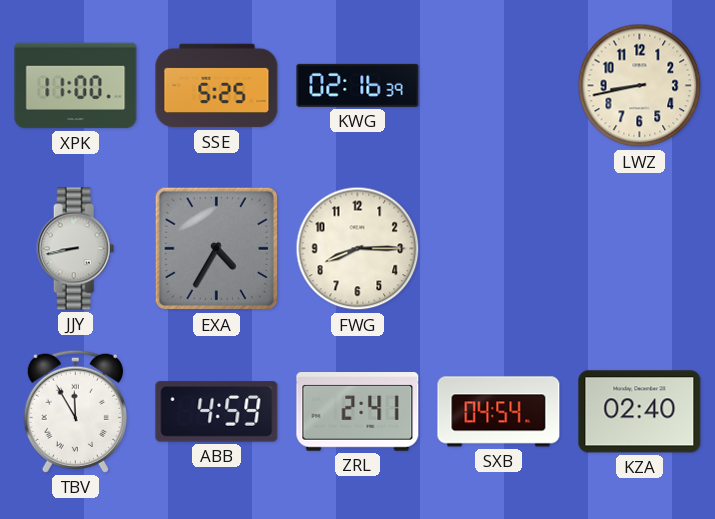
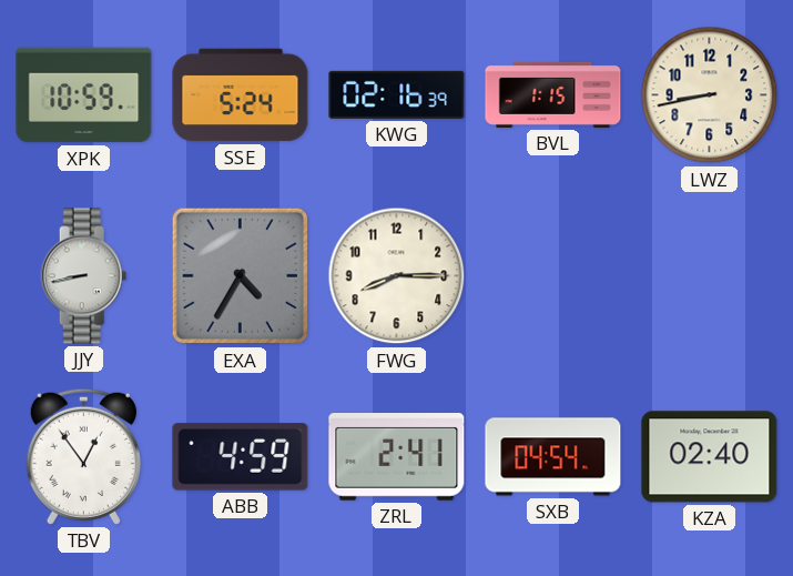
XPK: 11:00 -> 10:59
SSE: 5:25 -> 5:24
BVL: none -> 1:15
TBV: 11:55 -> 12:54
